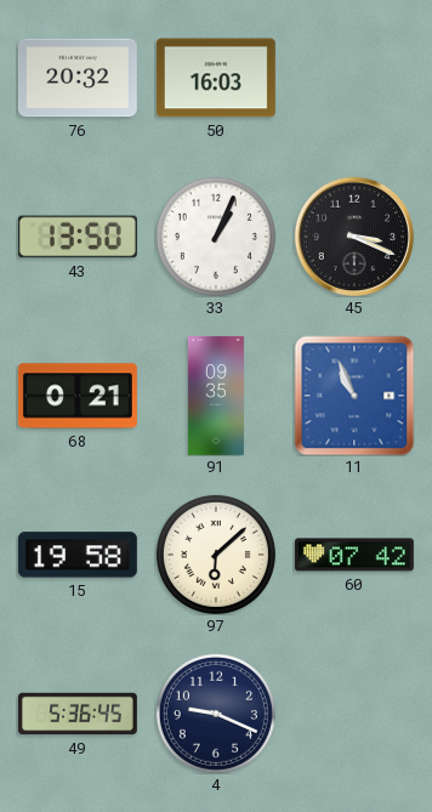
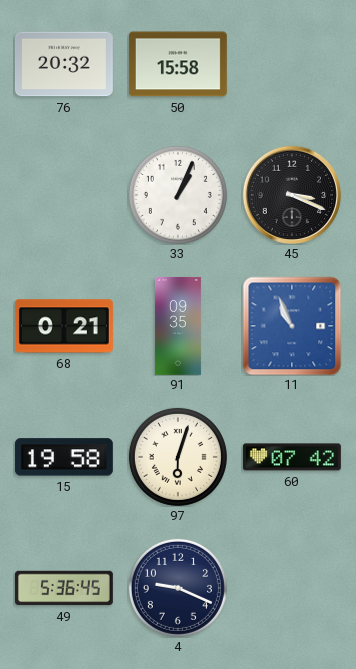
50: 16:03 -> 15:58
43: 13:50 -> none
97: 6:08 -> 6:03
